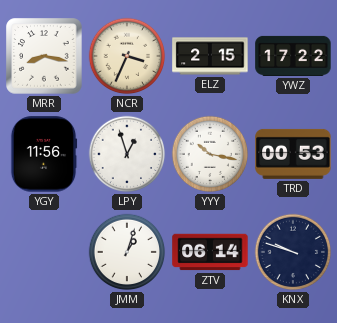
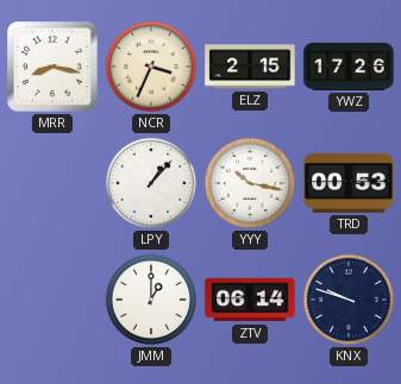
YWZ: 17:22 -> 17:26
YGY: 11:56 -> none
LPY: 12:57 -> 1:07
JMM: 1:03 -> 1:00
